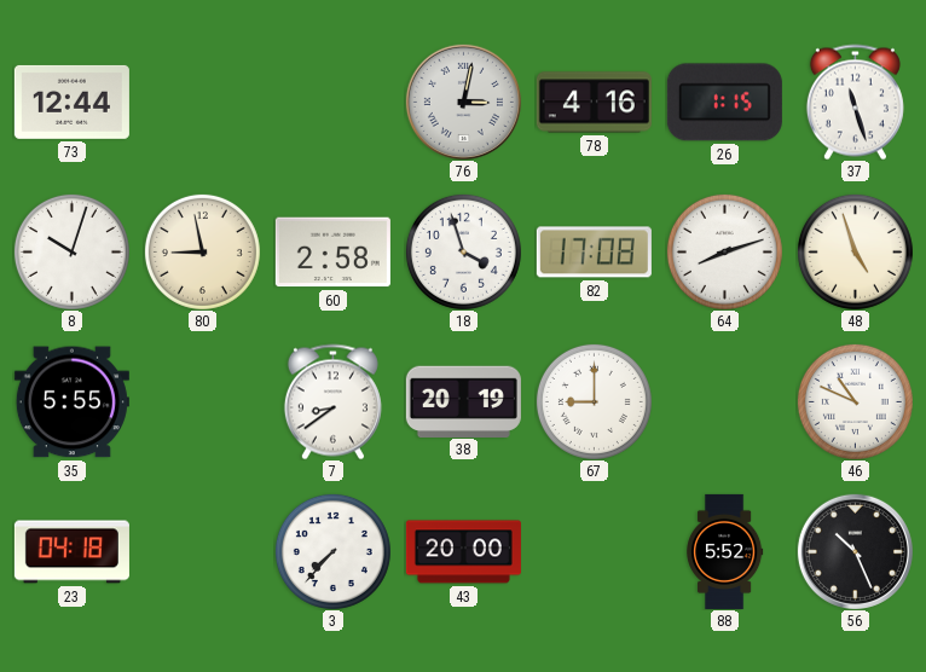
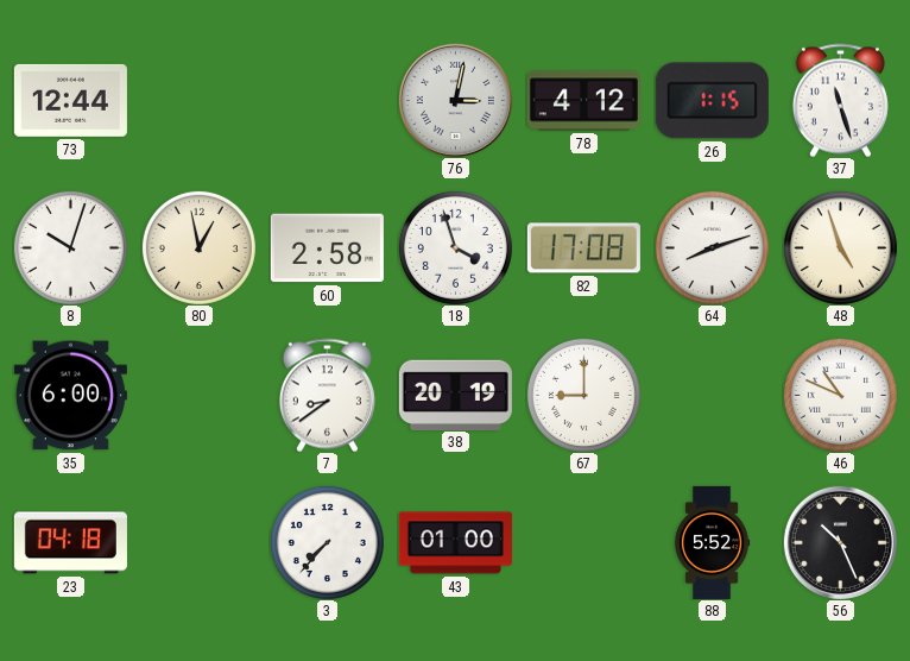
78: 4:16 -> 4:12
80: 8:58 -> 12:58
35: 5:55 -> 6:00
43: 20:00 -> 01:00
